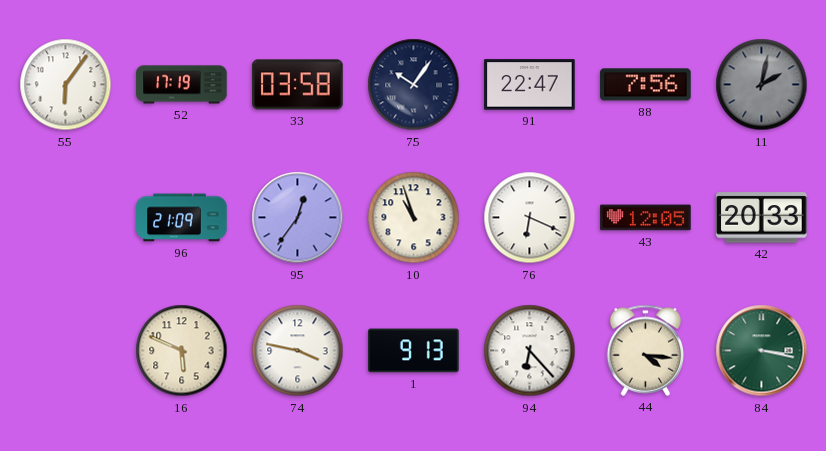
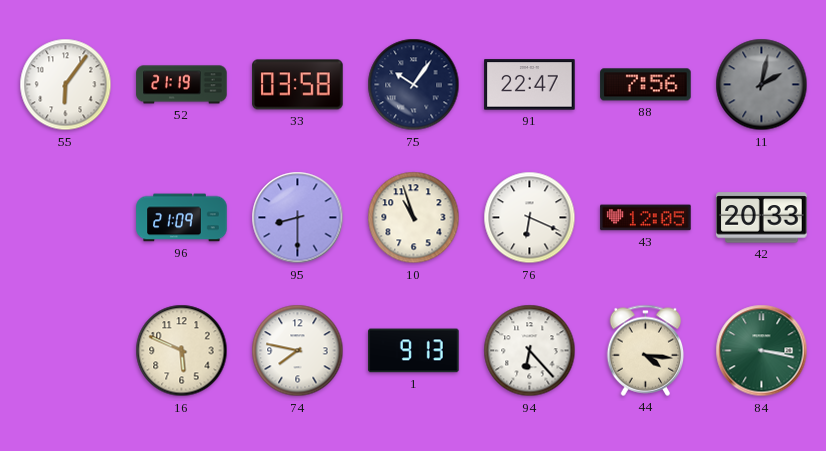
52: 17:19 -> 21:19
95: 12:36 -> 8:30
74: 3:47 -> 7:47
